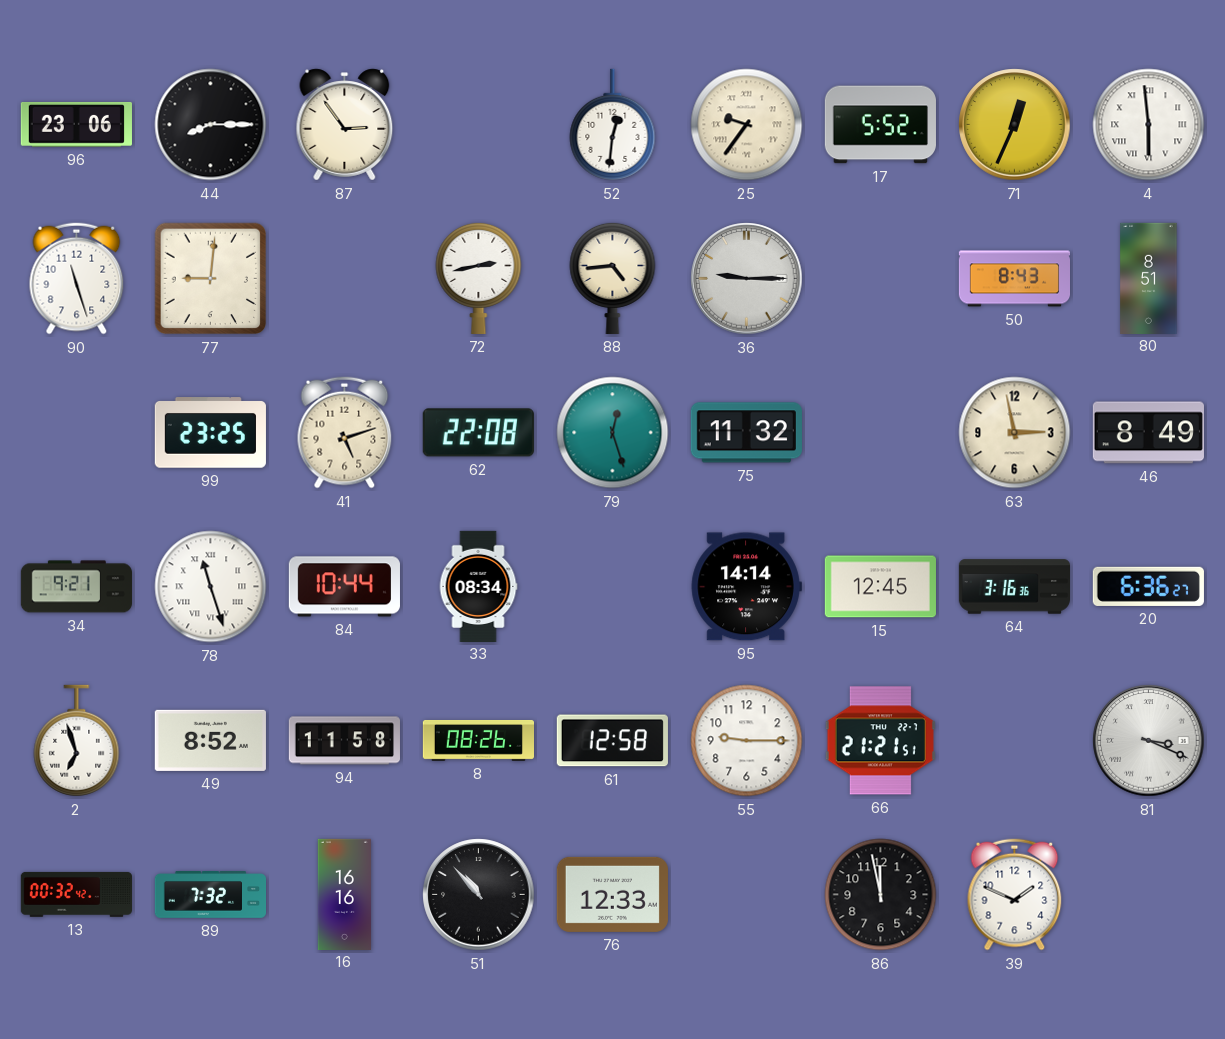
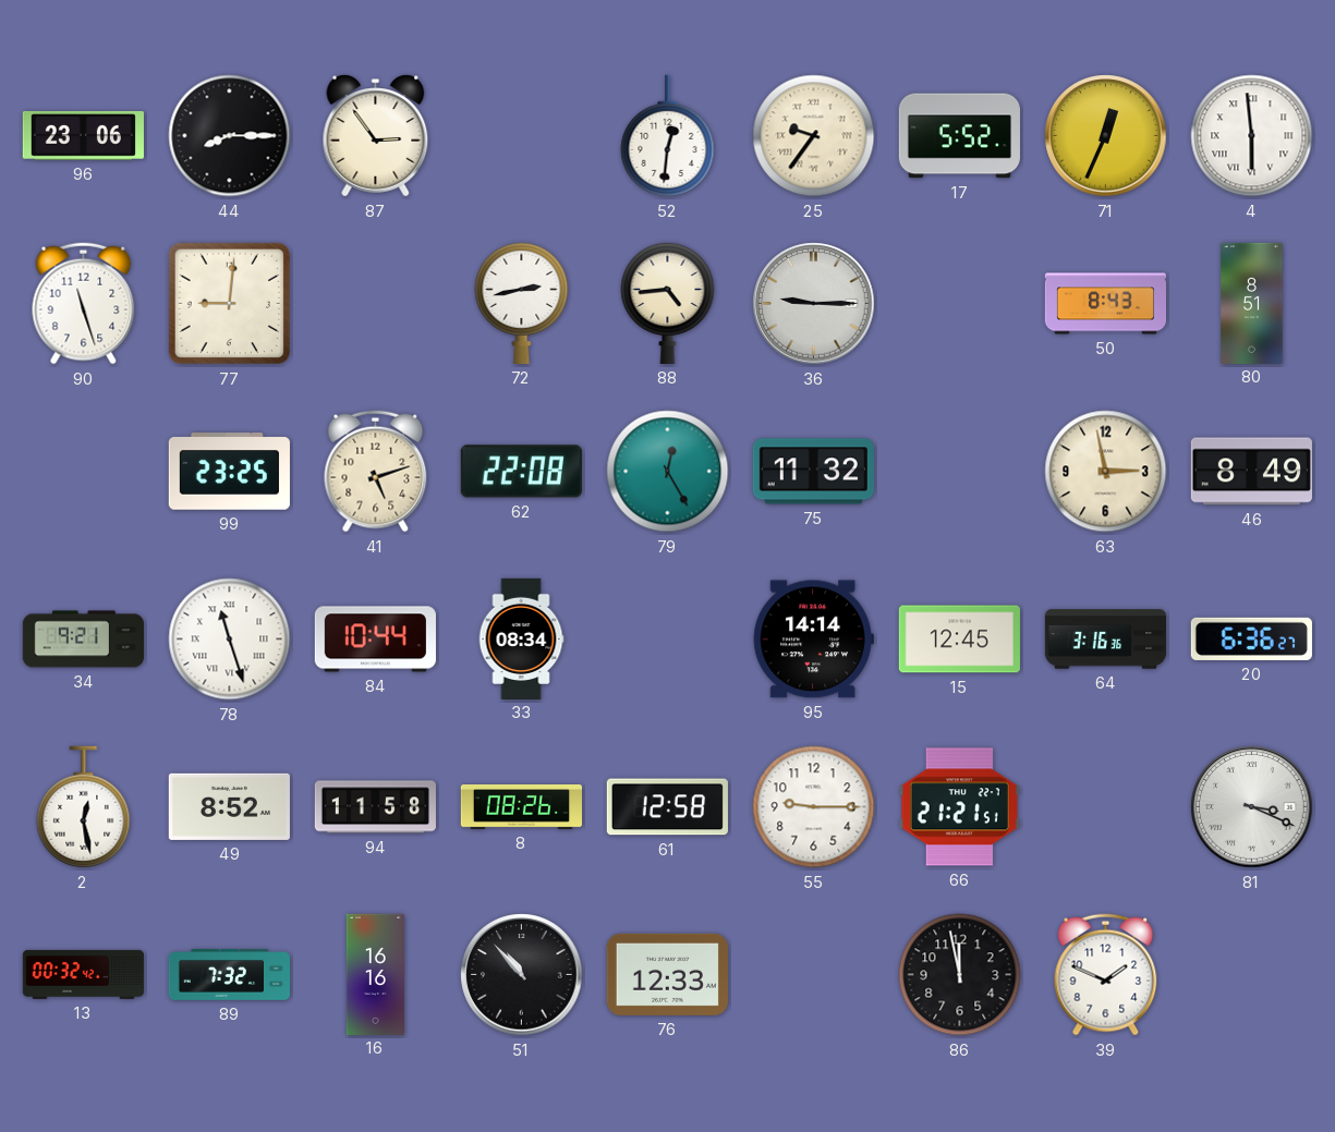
79: 12:27 -> 12:25
2: 6:57 -> 12:28
